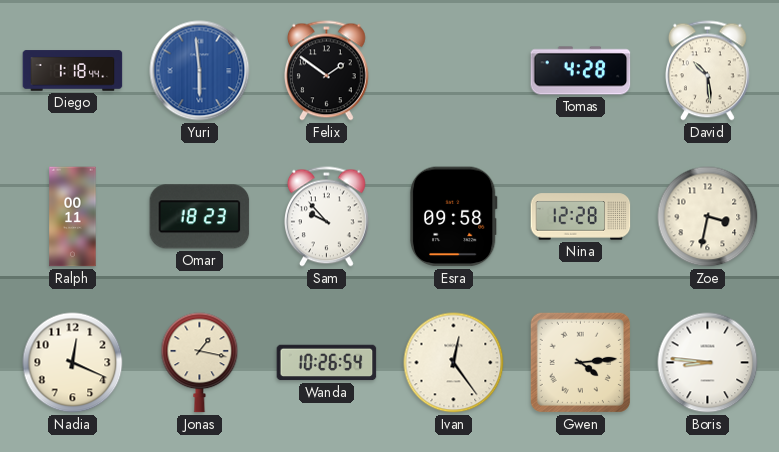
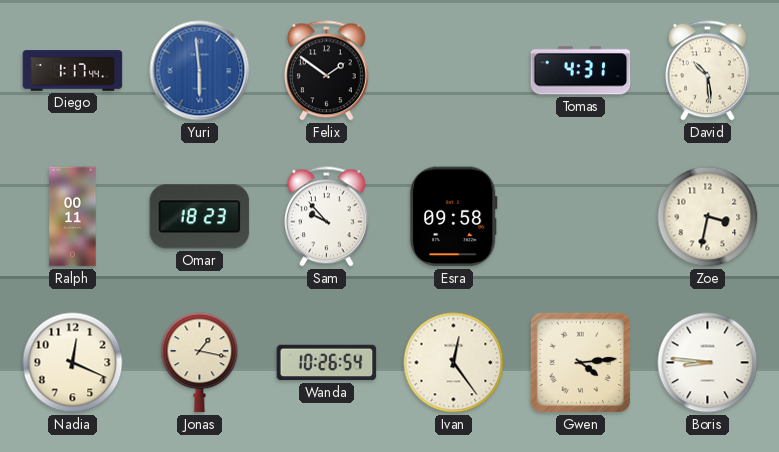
Diego: 1:18 -> 1:17
Tomas: 4:28 -> 4:31
Nina: 12:28 -> none
